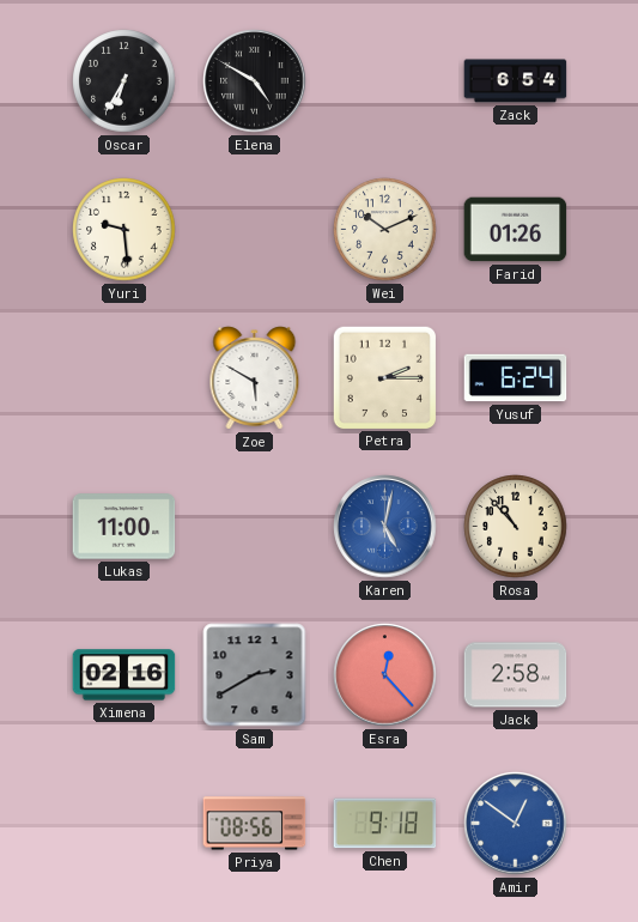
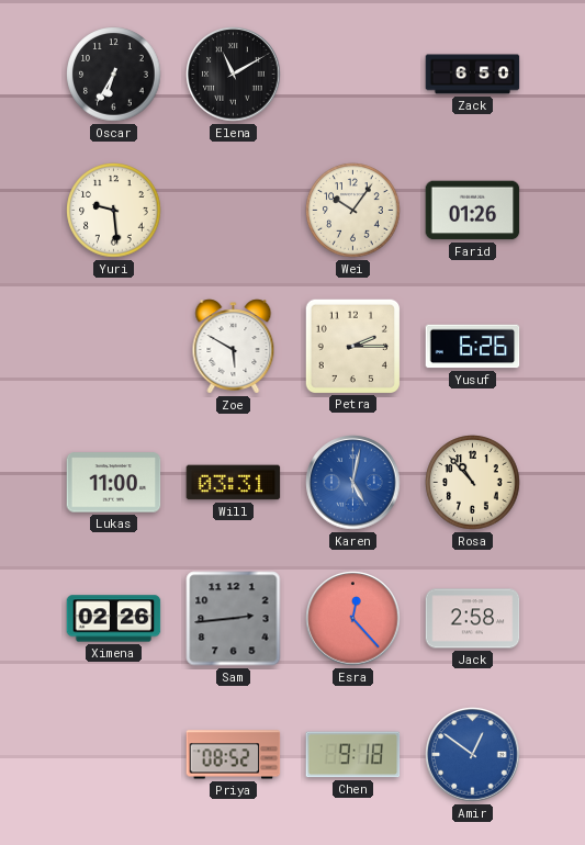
Elena: 4:50 -> 11:10
Zack: 6:54 -> 6:50
Wei: 10:11 -> 10:06
Yusuf: 6:24 -> 6:26
Will: none -> 03:31
Ximena: 02:16 -> 02:26
Sam: 2:40 -> 2:44
Priya: 08:56 -> 08:52
